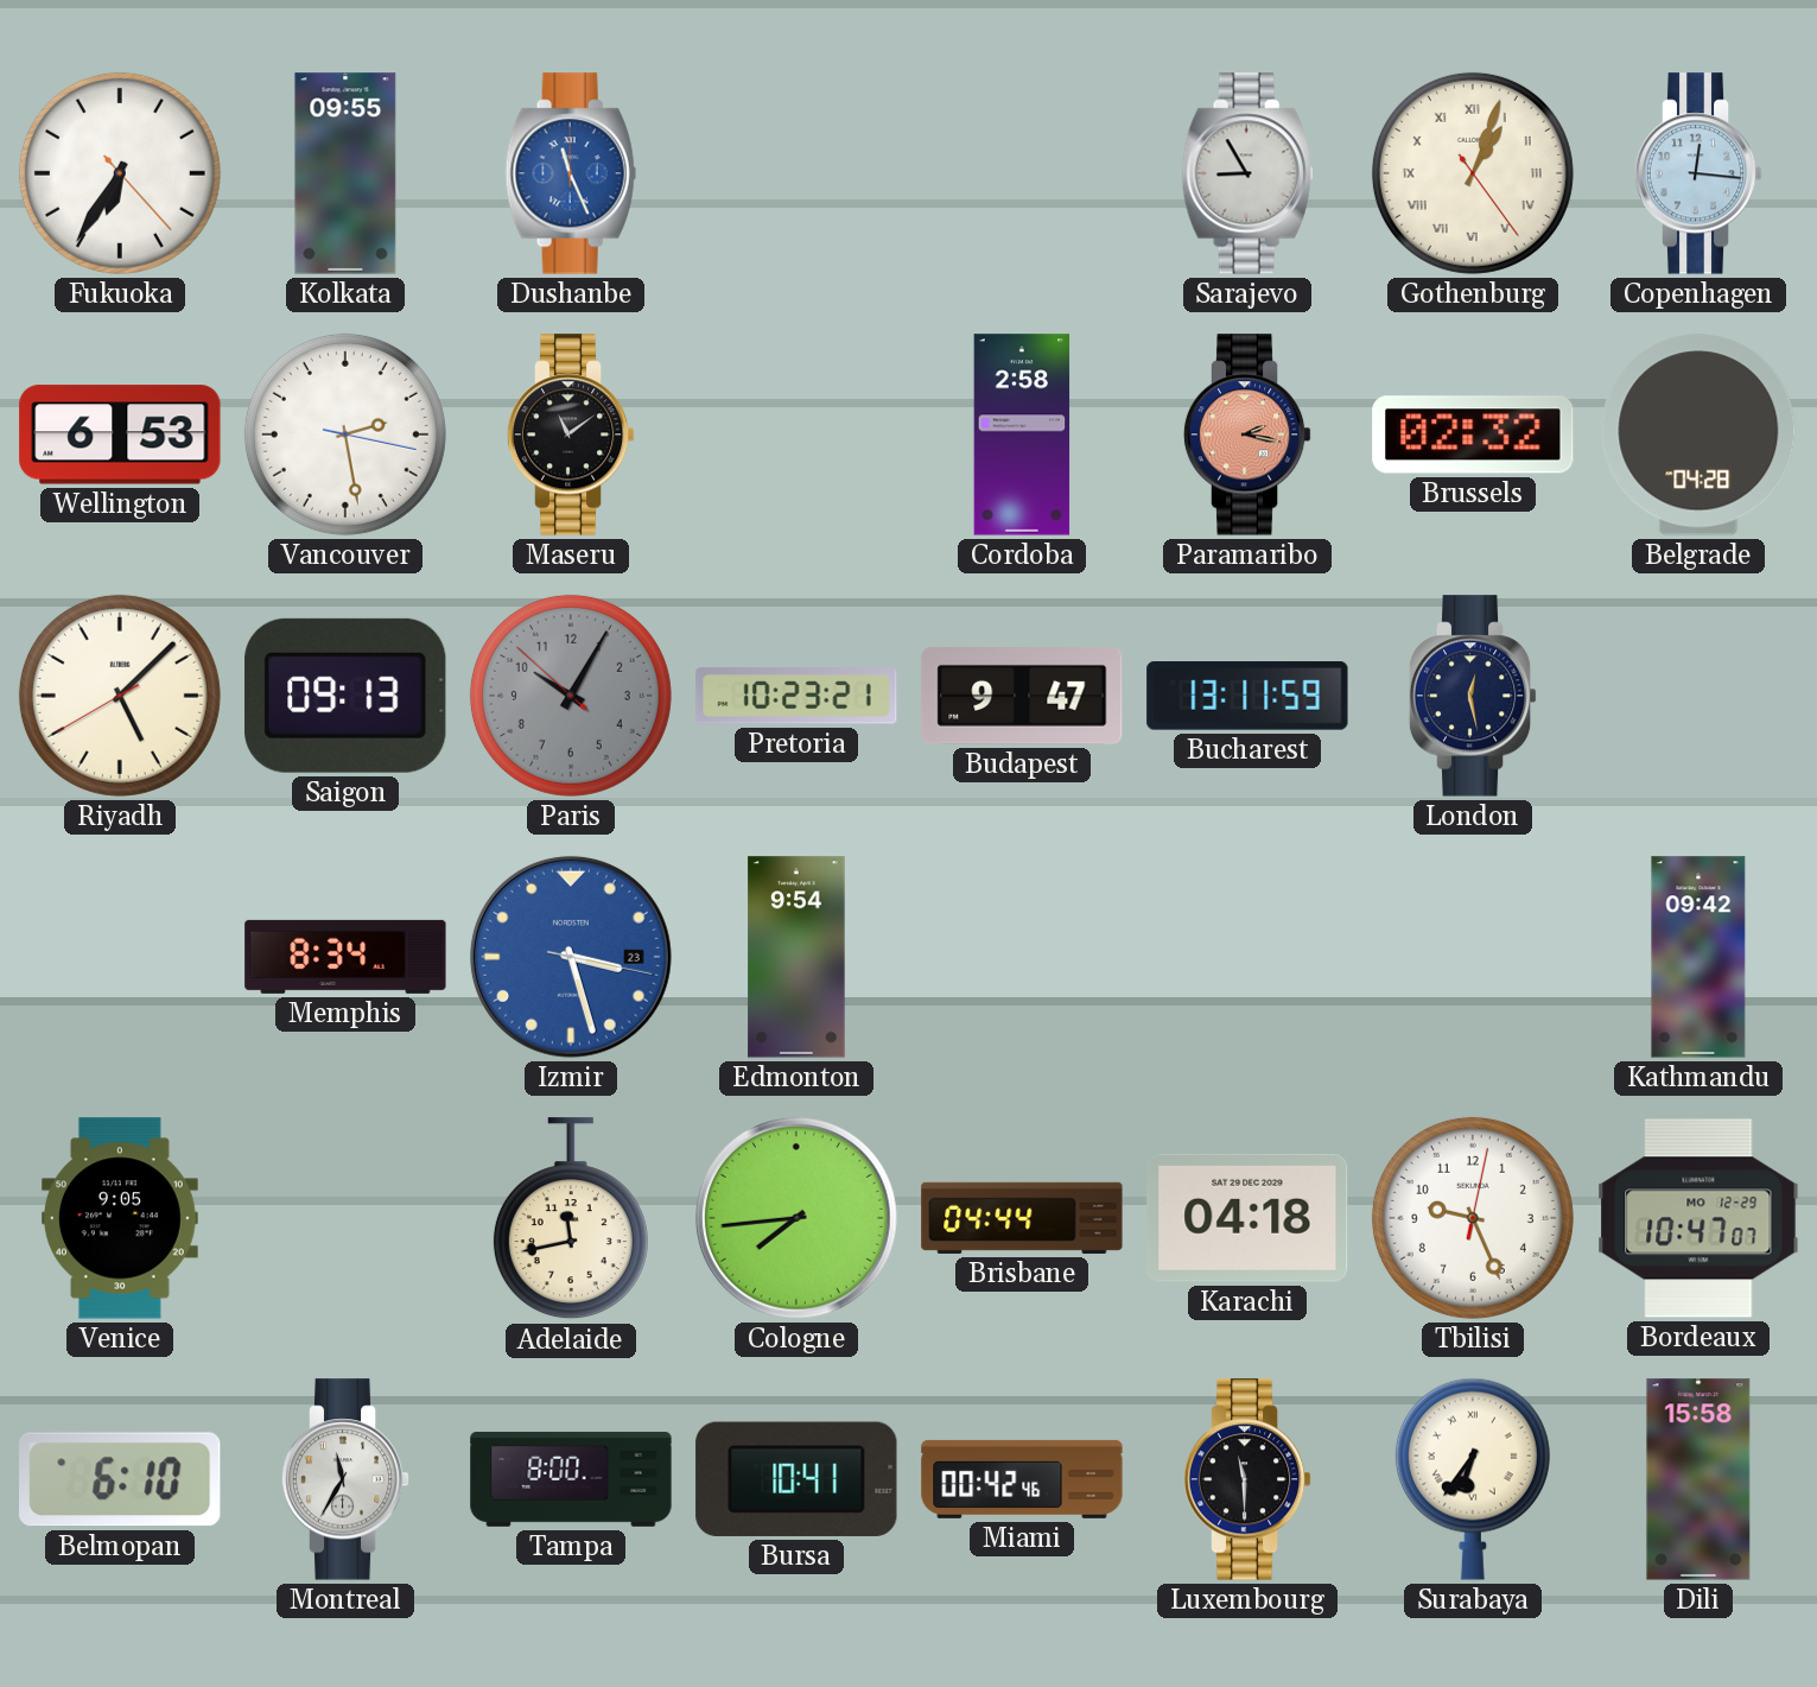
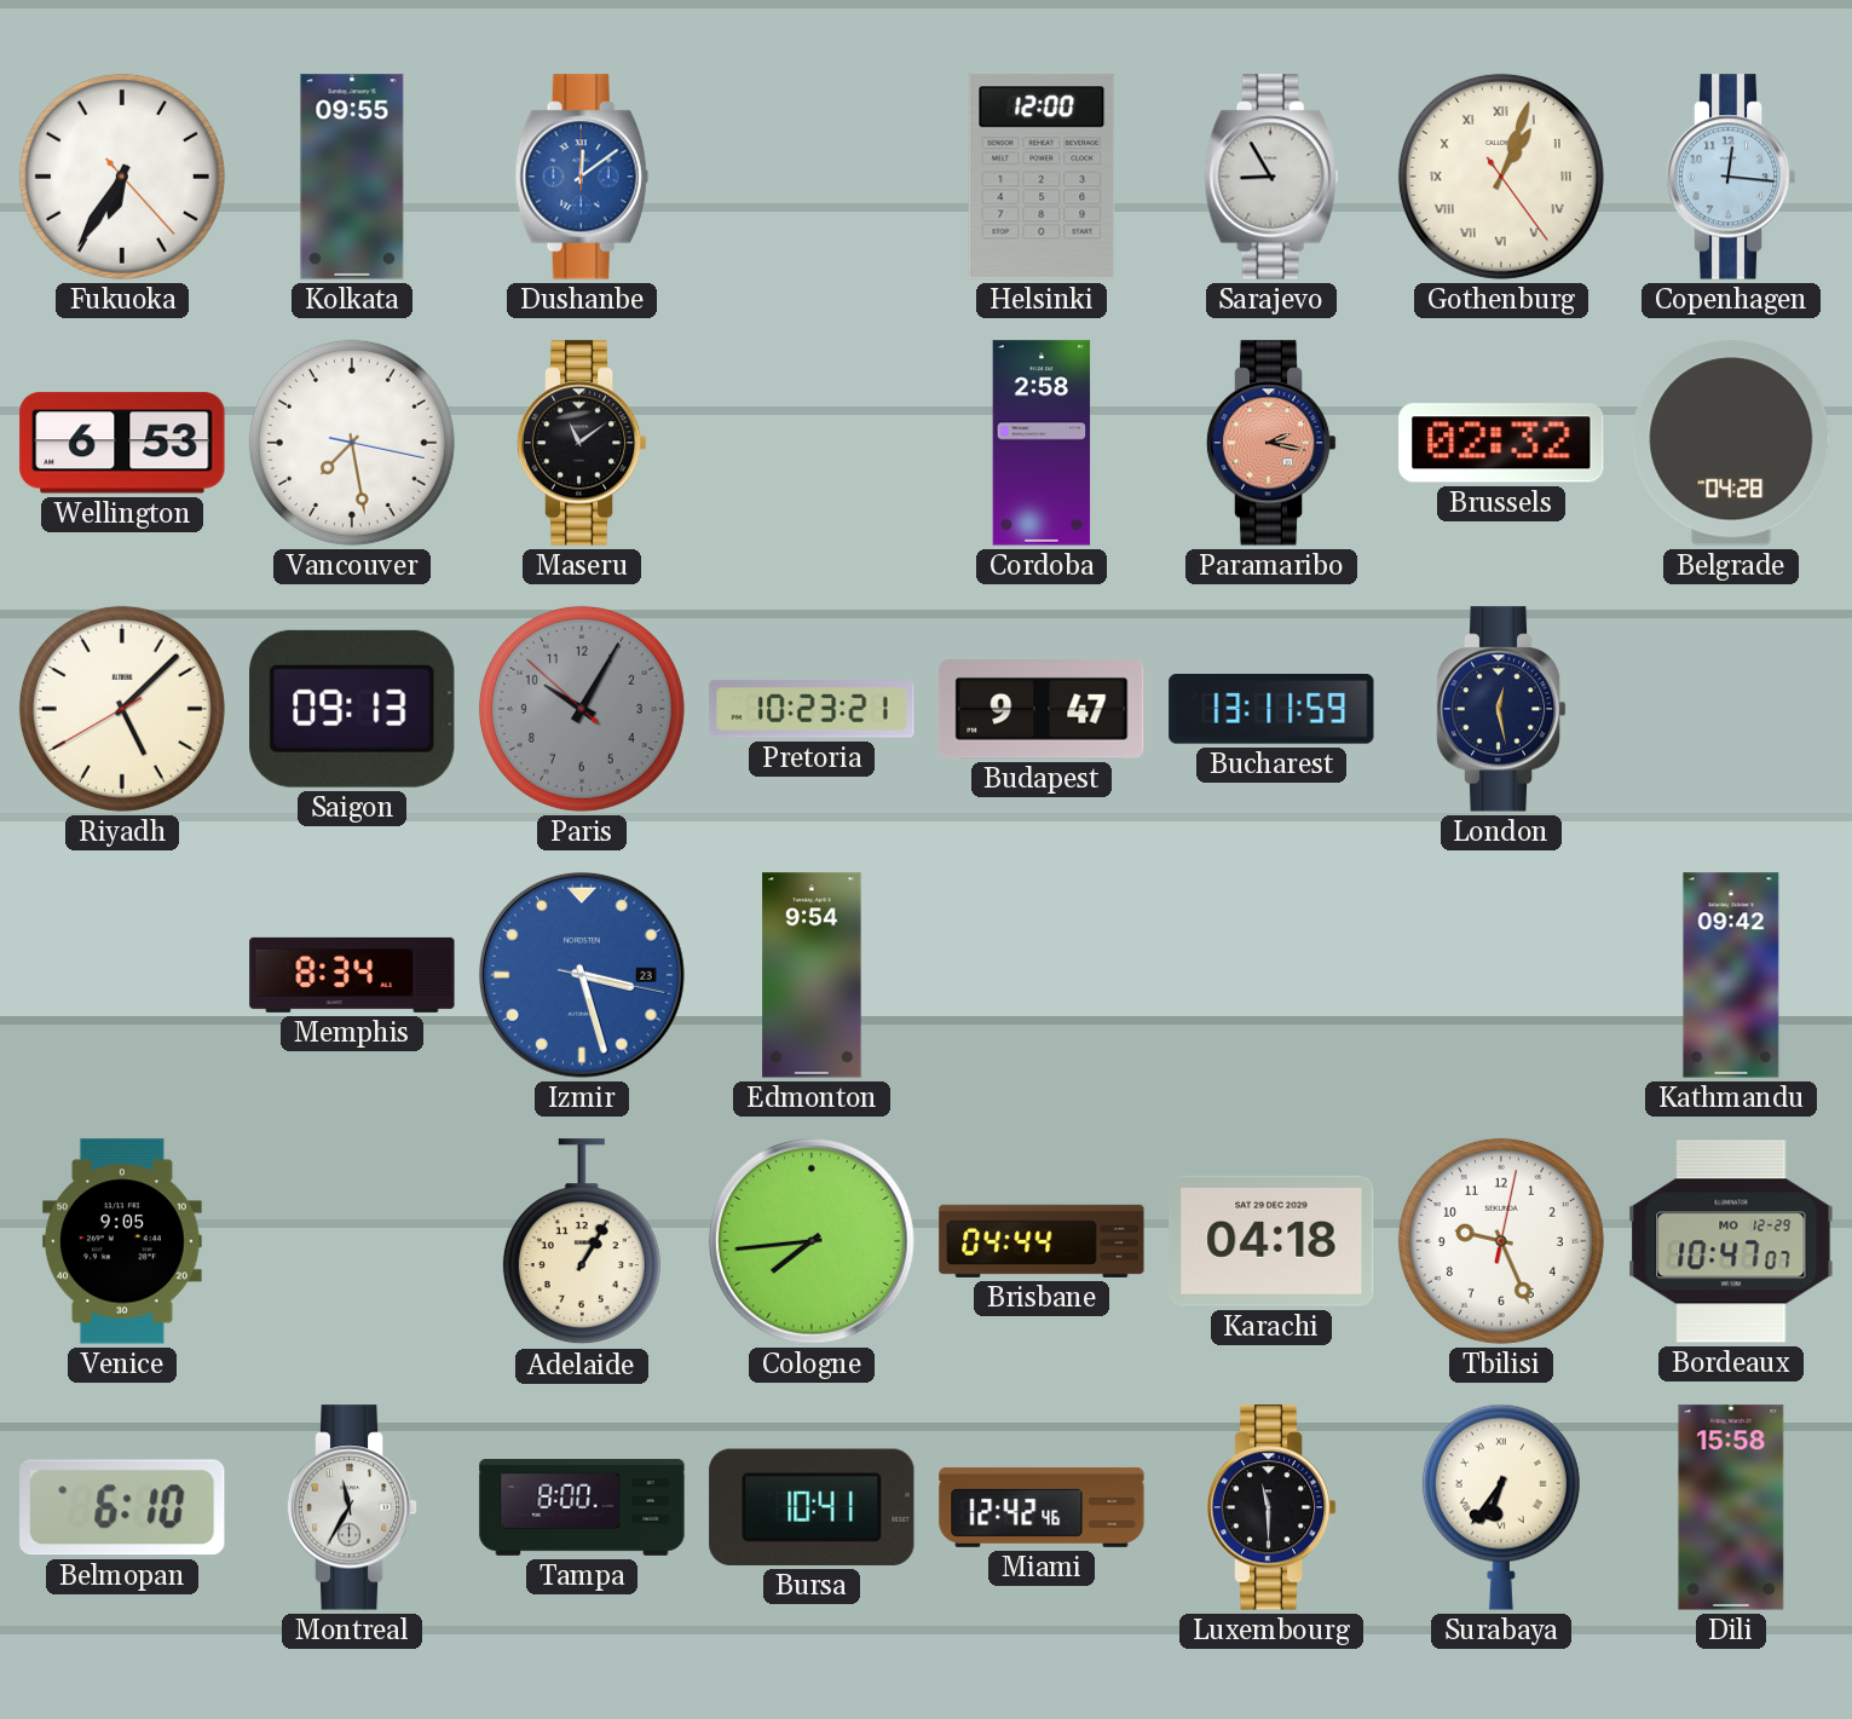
Dushanbe: 11:26 -> 12:09
Helsinki: none -> 12:00
Vancouver: 2:28 -> 7:28
Adelaide: 11:43 -> 1:05
Miami: 00:42 -> 12:42
